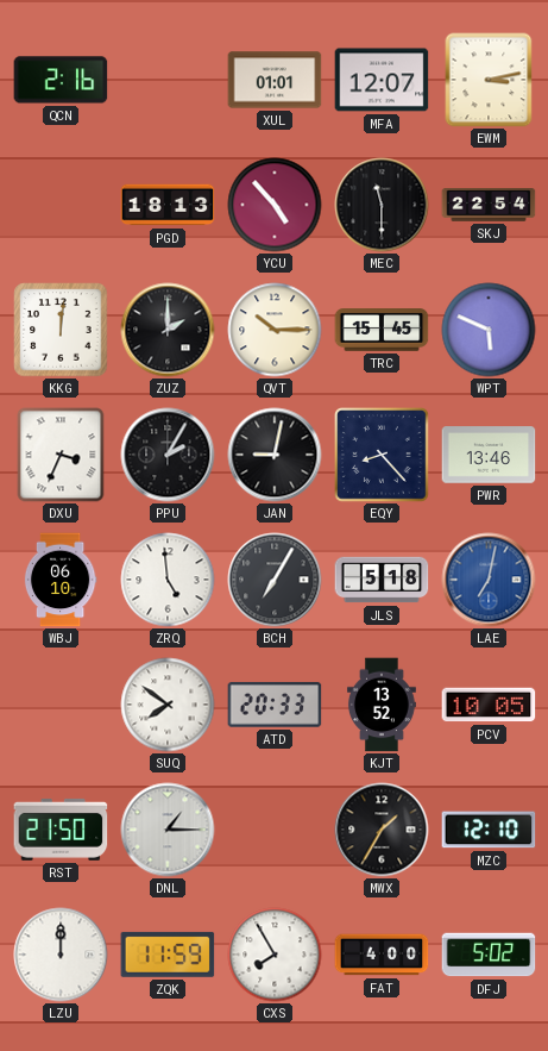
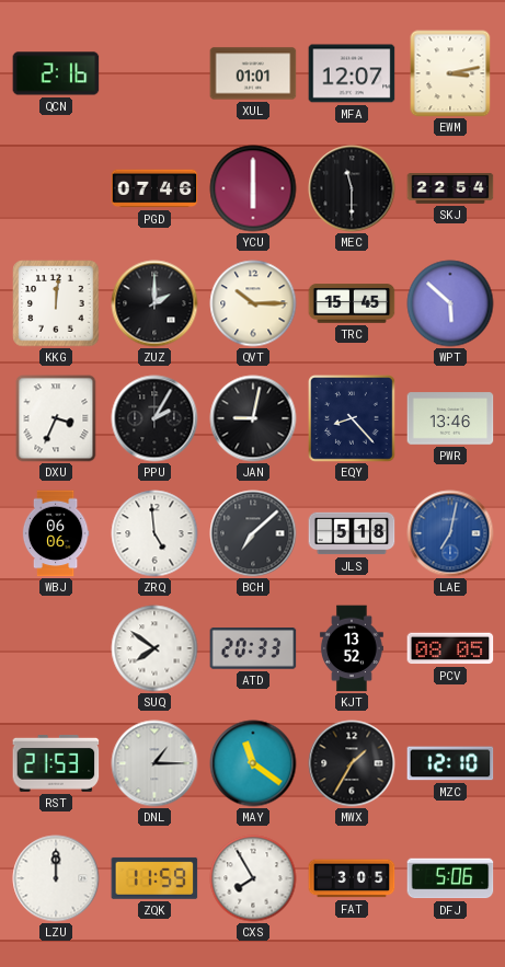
PGD: 18:13 -> 07:46
YCU: 4:53 -> 6:00
WPT: 5:49 -> 5:52
WBJ: 06:10 -> 06:06
BCH: 7:05 -> 7:08
PCV: 10:05 -> 08:05
RST: 21:50 -> 21:53
MAY: none -> 11:21
FAT: 4:00 -> 3:05
DFJ: 5:02 -> 5:06
